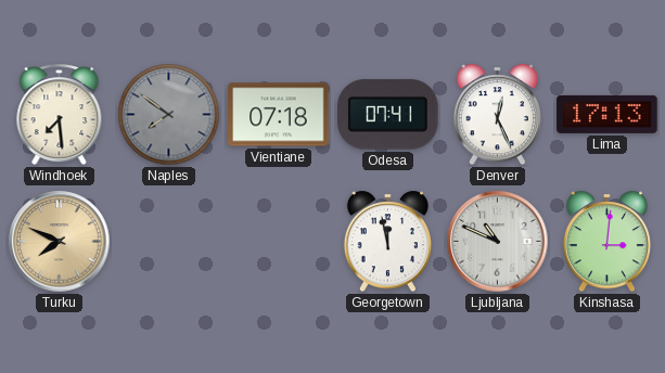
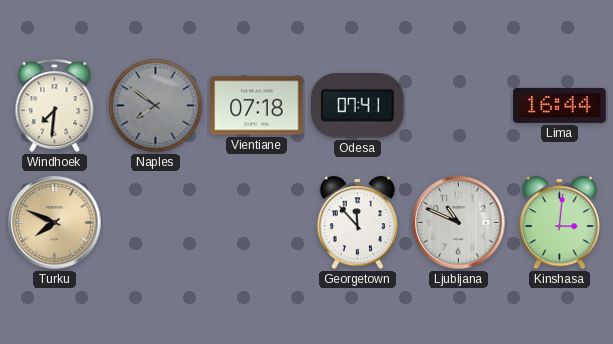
Windhoek: 7:29 -> 7:31
Denver: 12:26 -> none
Lima: 17:13 -> 16:44
Georgetown: 11:58 -> 11:53
